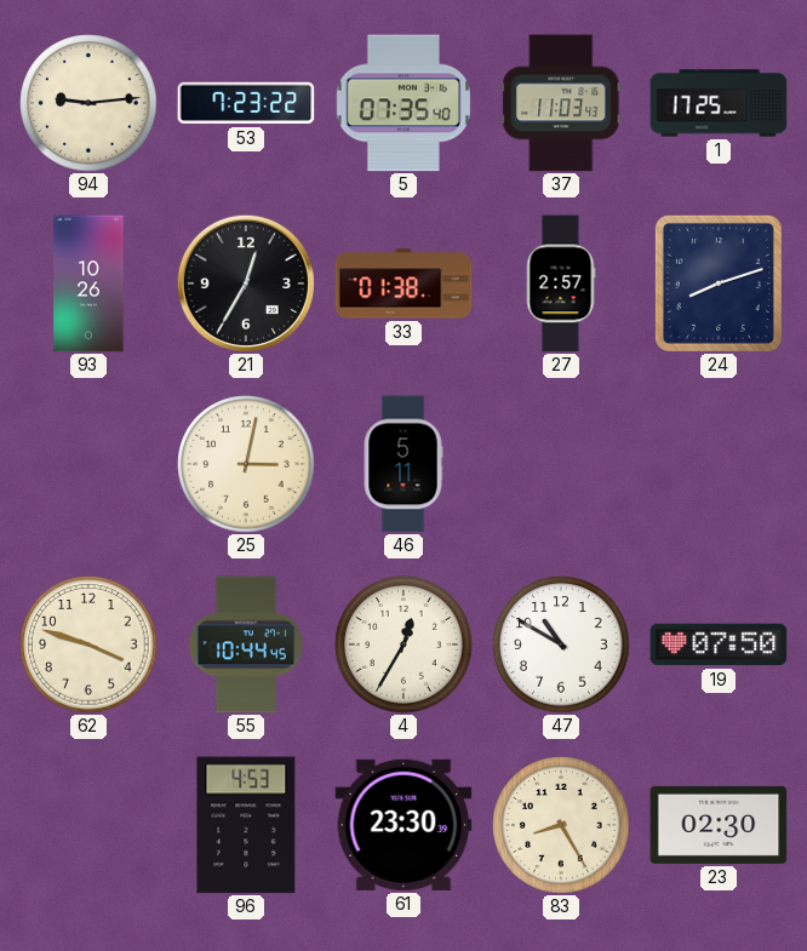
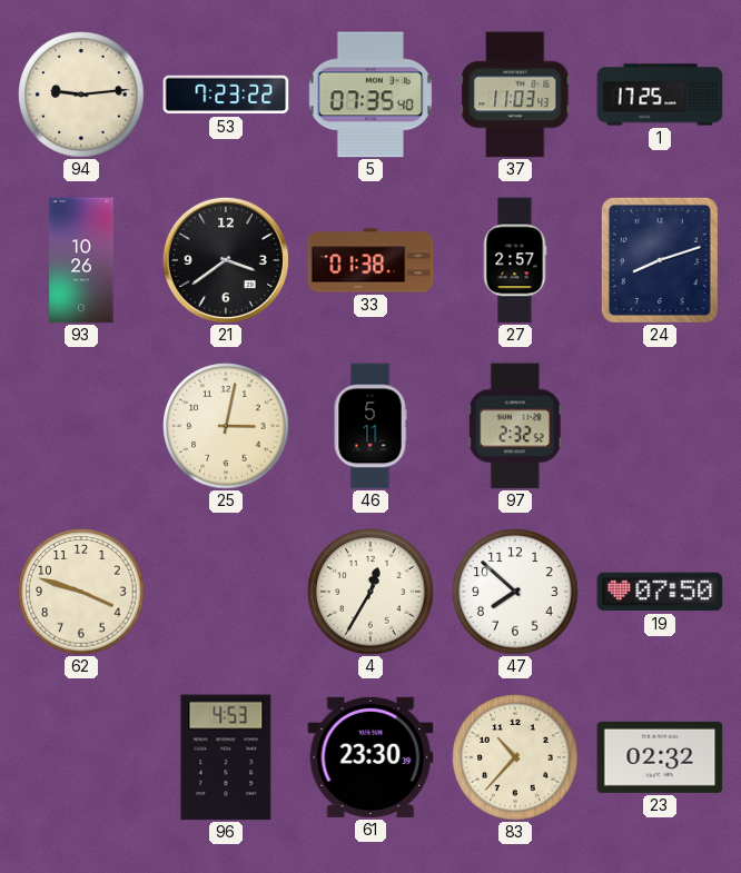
21: 12:35 -> 3:39
97: none -> 2:32
55: 10:44 -> none
47: 10:50 -> 7:52
83: 8:25 -> 10:37
23: 02:30 -> 02:32
